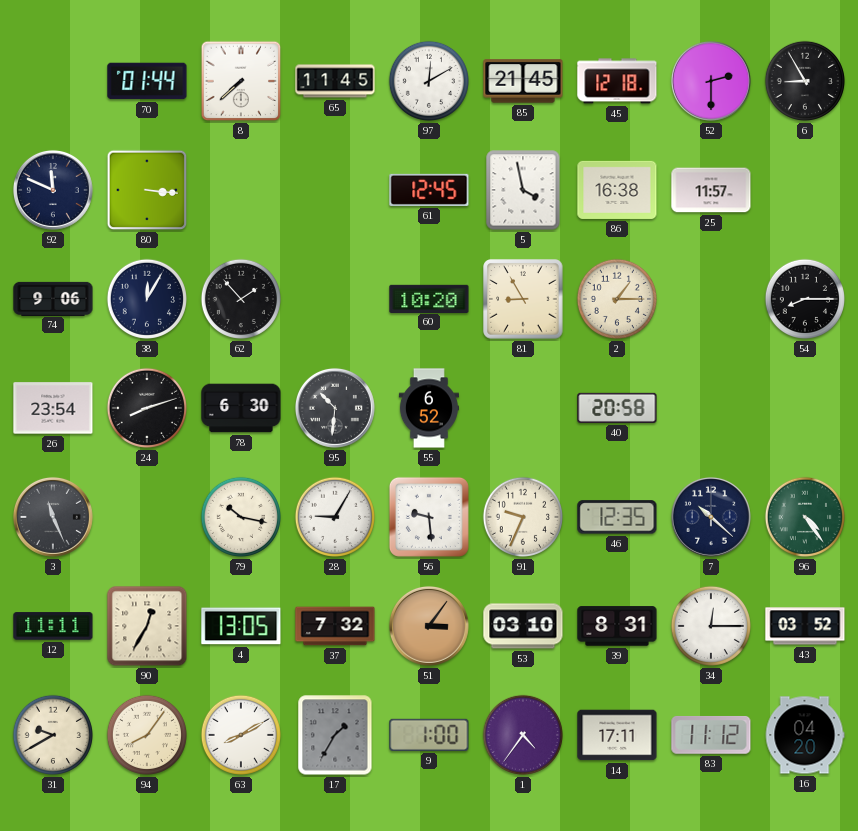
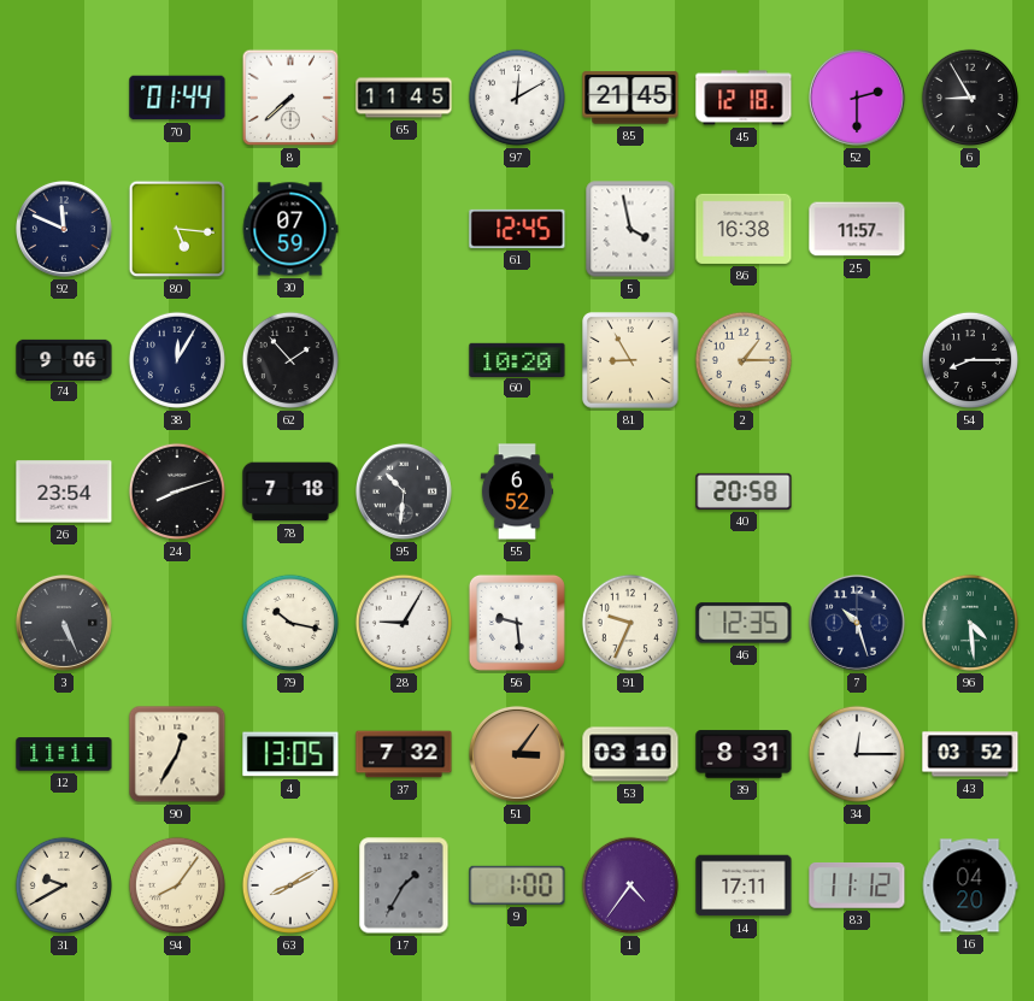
80: 3:16 -> 5:16
30: none -> 07:59
78: 6:30 -> 7:18
3: 11:26 -> 5:26
7: 10:22 -> 10:27
96: 4:24 -> 4:29
